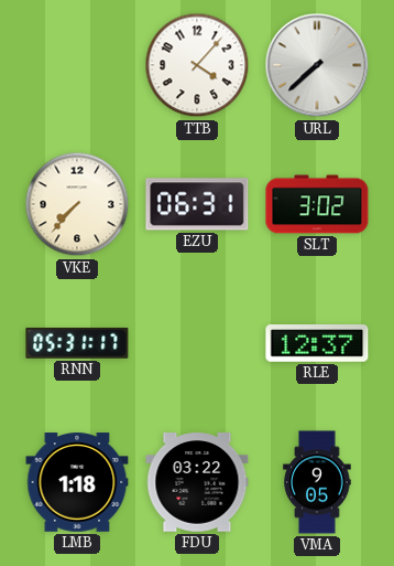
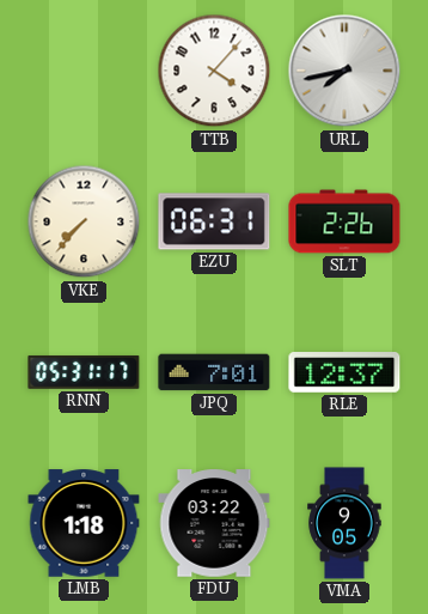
URL: 7:38 -> 7:43
SLT: 3:02 -> 2:26
JPQ: none -> 7:01
